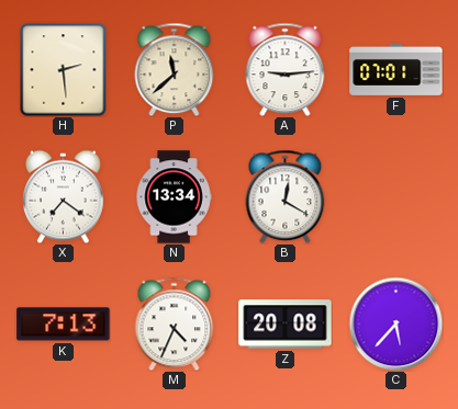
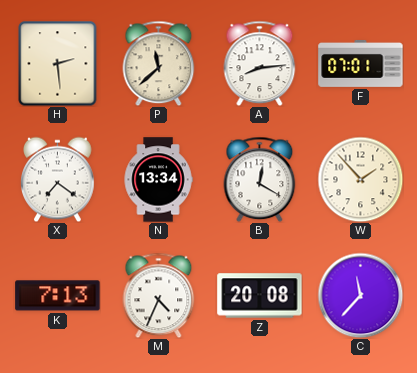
A: 9:14 -> 8:14
W: none -> 1:53
C: 5:37 -> 11:37
